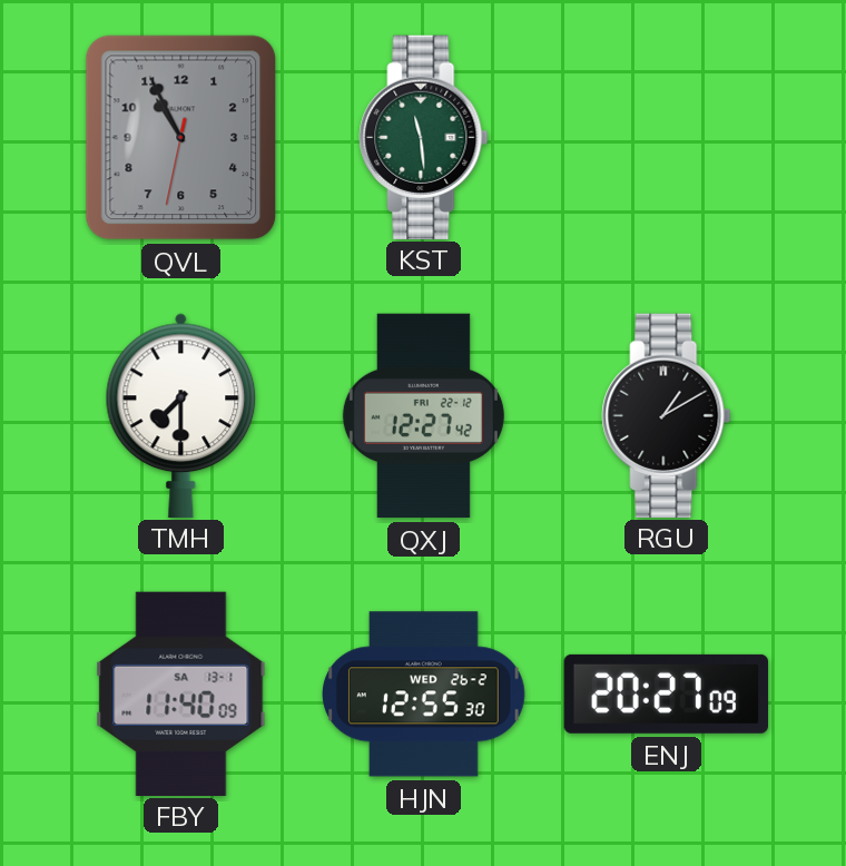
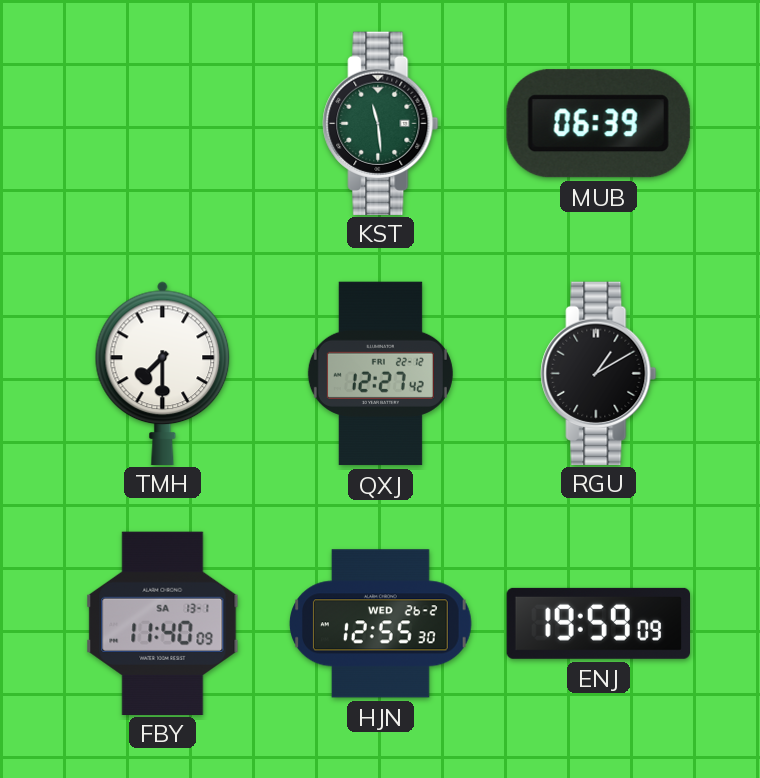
QVL: 10:55 -> none
MUB: none -> 06:39
ENJ: 20:27 -> 19:59
